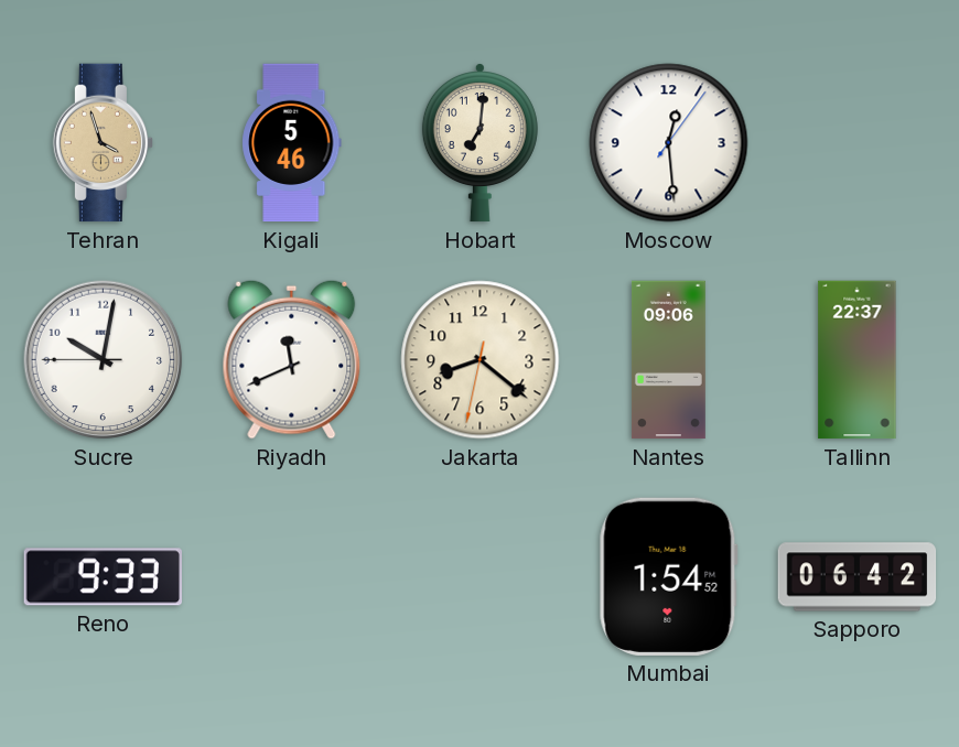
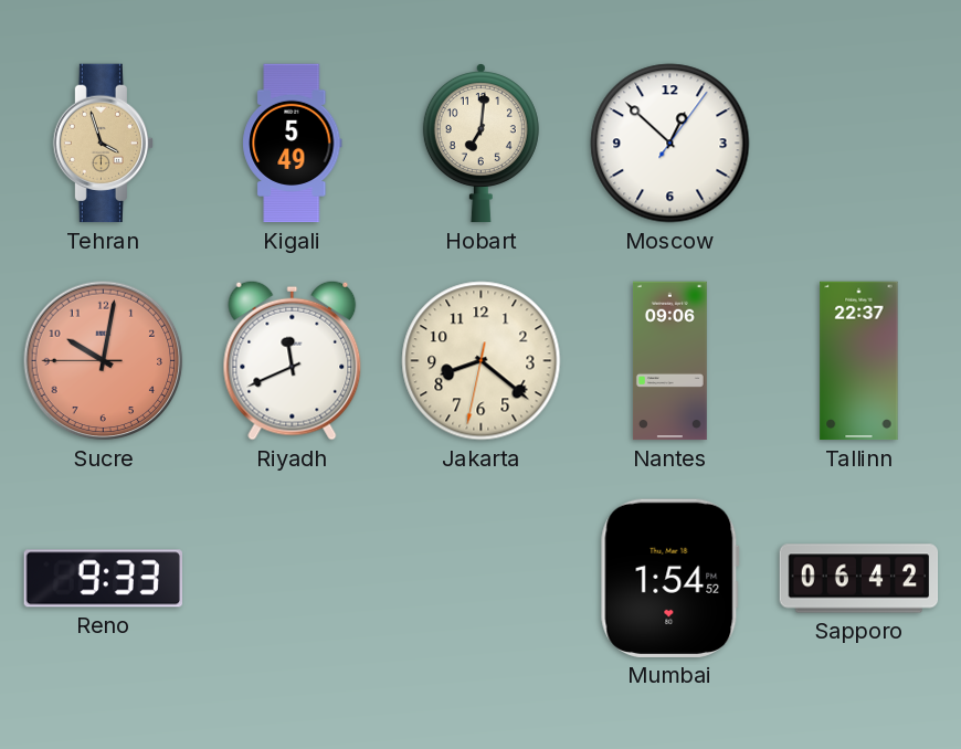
Kigali: 5:46 -> 5:49
Moscow: 12:29 -> 12:52
Sucre dial: white -> salmon
